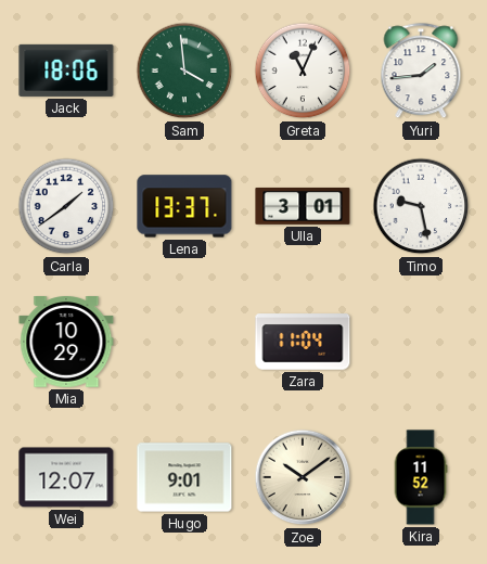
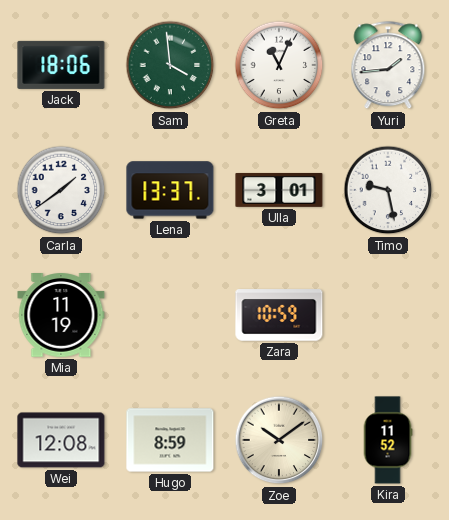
Mia: 10:29 -> 11:19
Zara: 11:04 -> 10:59
Wei: 12:07 -> 12:08
Hugo: 9:01 -> 8:59
